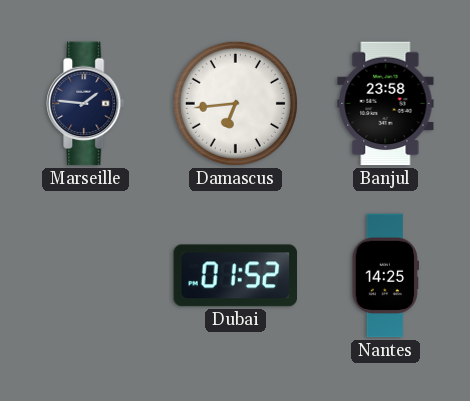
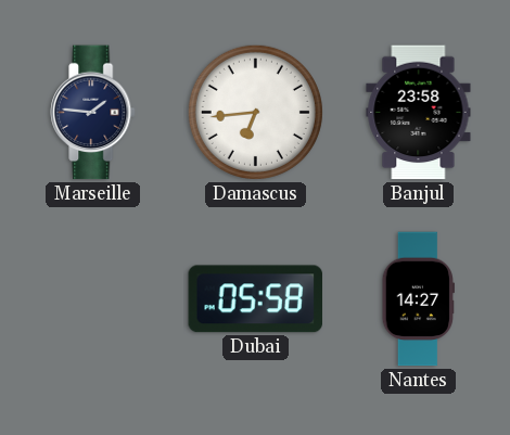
Dubai: 01:52 -> 05:58
Nantes: 14:25 -> 14:27
